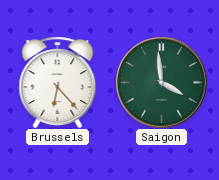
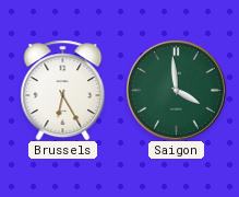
Brussels: 6:23 -> 6:25
